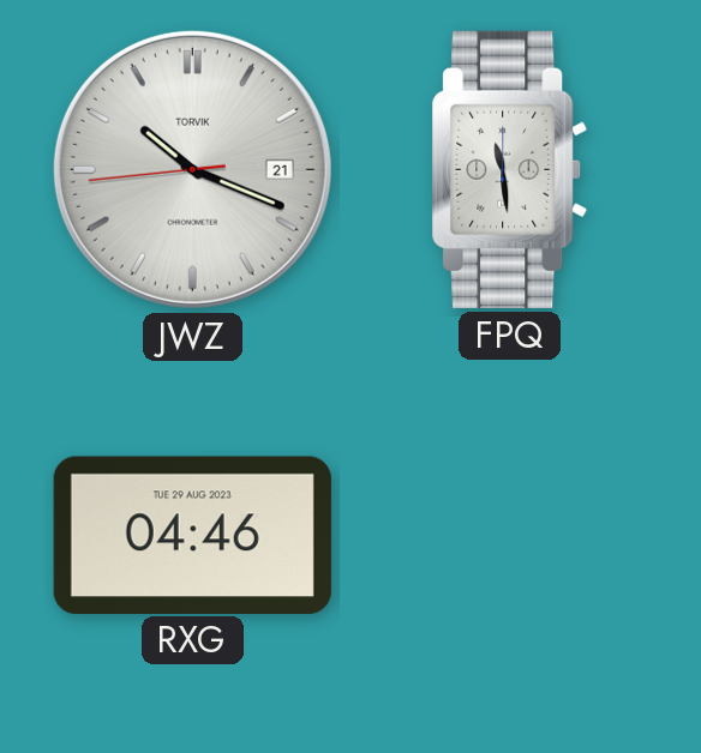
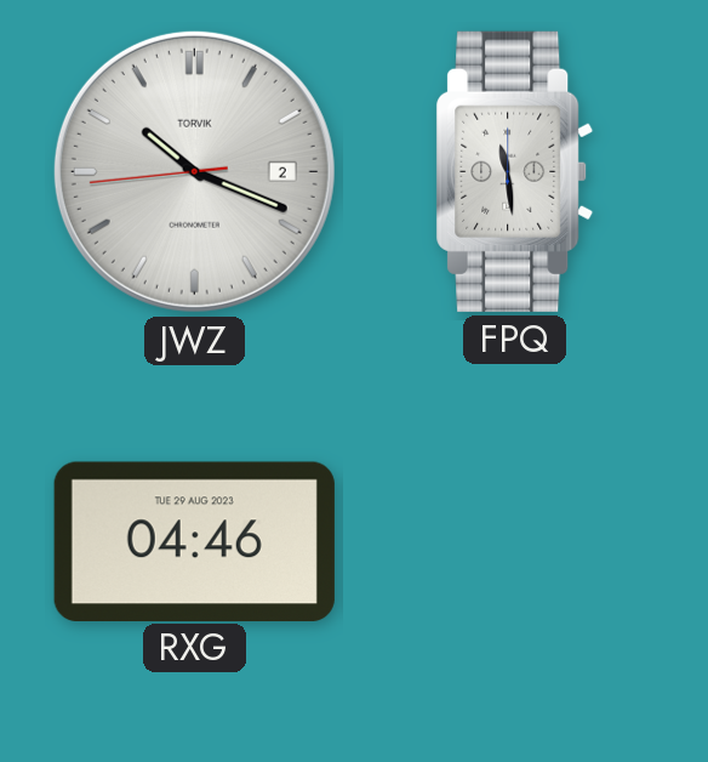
JWZ date: 21 -> 2
